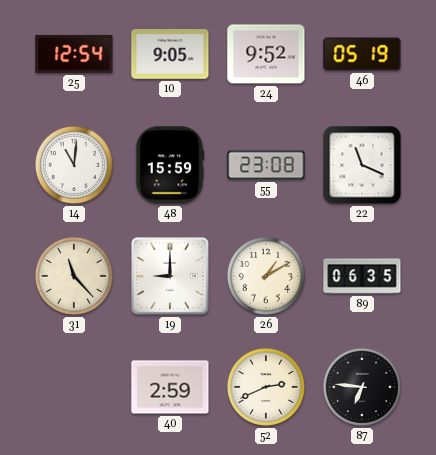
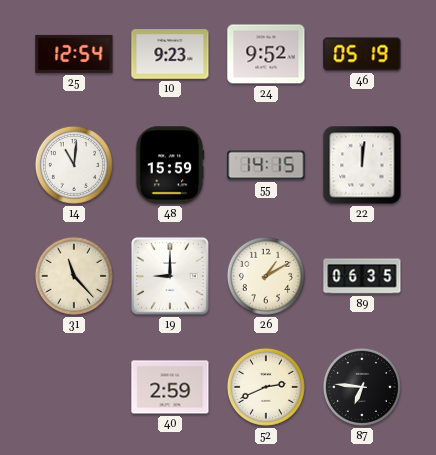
10: 9:05 -> 9:23
55: 23:08 -> 14:15
22: 11:19 -> 12:01
